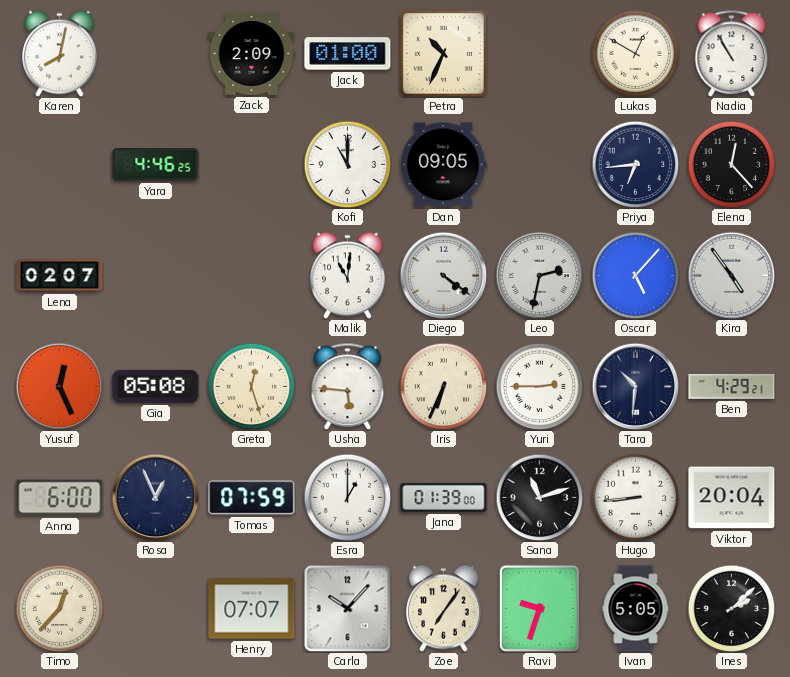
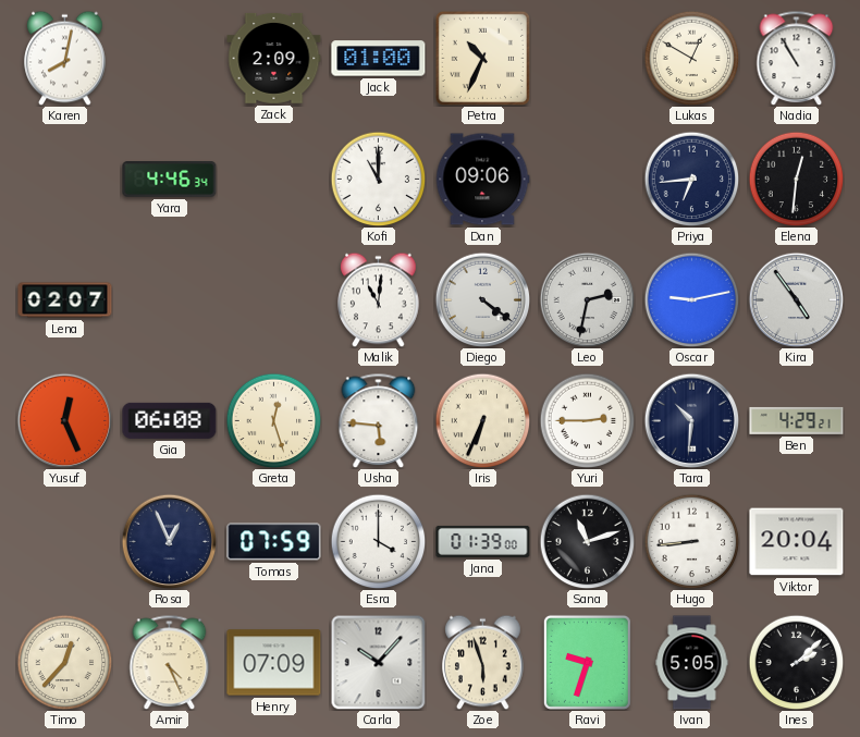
Yara: 4:46:25 -> 4:46:34
Dan: 09:05 -> 09:06
Elena: 12:23 -> 12:31
Oscar: 5:07 -> 9:13
Gia: 05:08 -> 06:08
Anna: 6:00 -> none
Esra: 1:00 -> 4:00
Amir: none -> 4:26
Henry: 07:07 -> 07:09
Zoe: 7:06 -> 5:57
